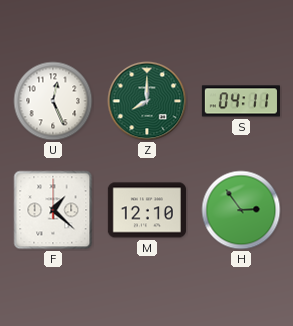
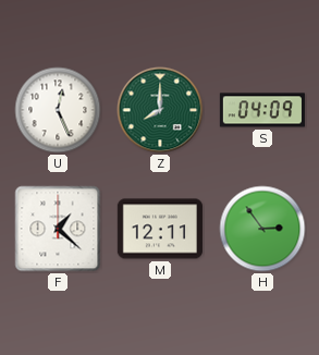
S: 04:11 -> 04:09
M: 12:10 -> 12:11
